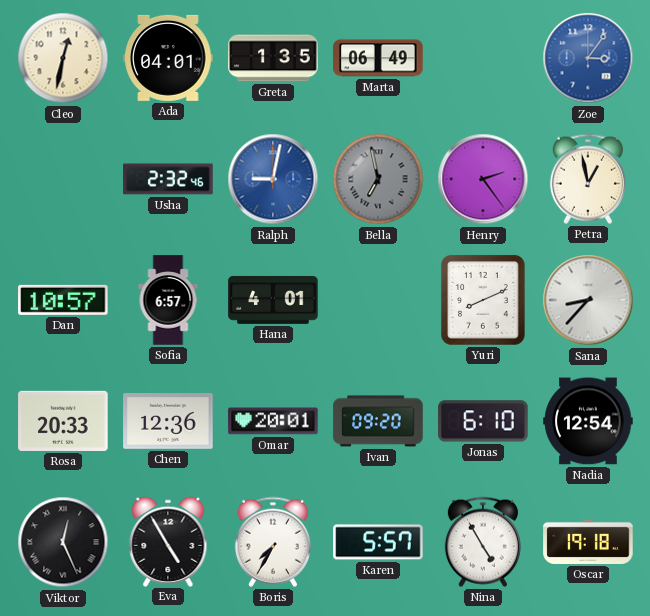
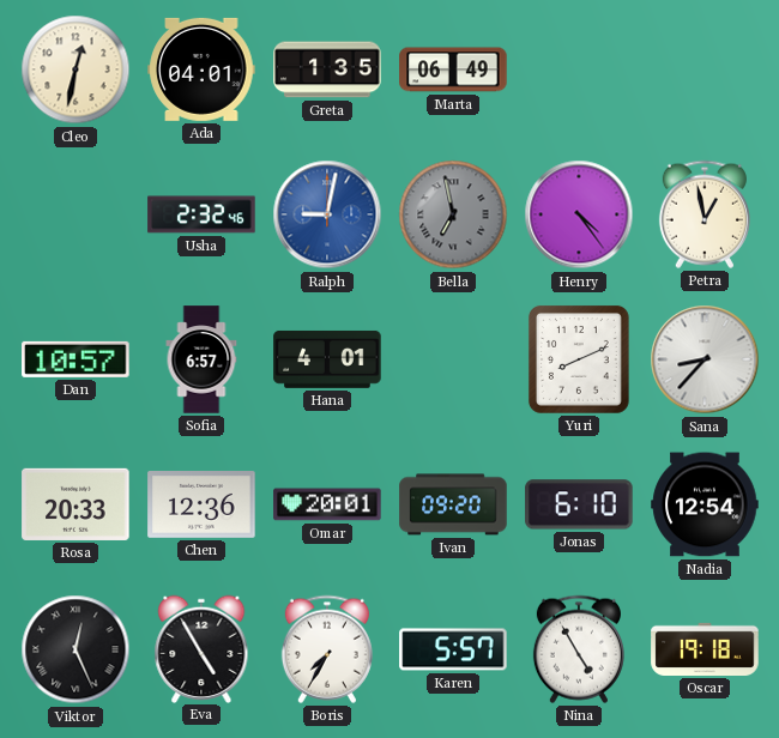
Zoe: 3:06 -> none
Henry: 2:24 -> 4:24
